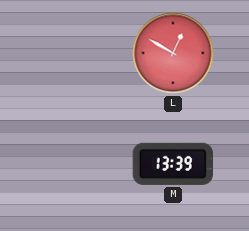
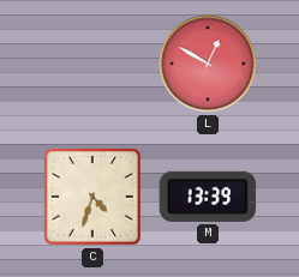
C: none -> 4:33
